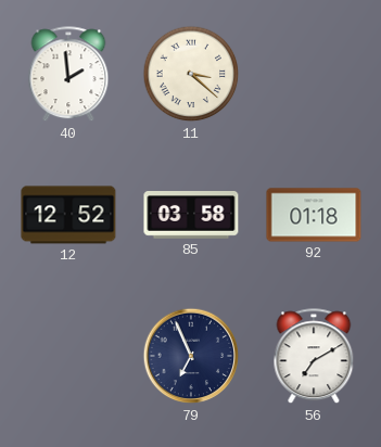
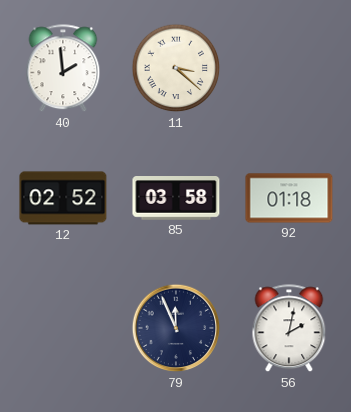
12: 12:52 -> 02:52
79: 6:56 -> 11:56
56: 7:10 -> 2:02
